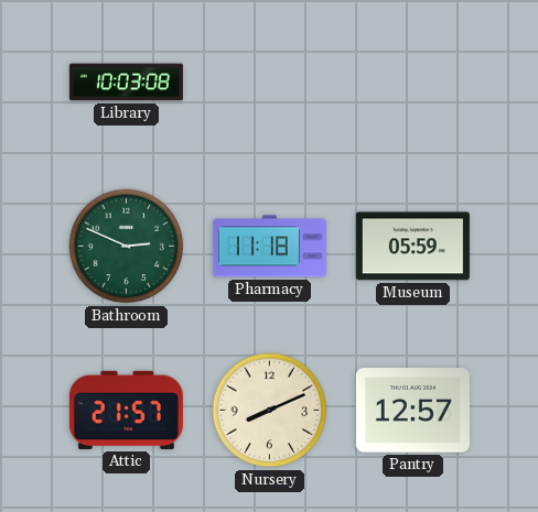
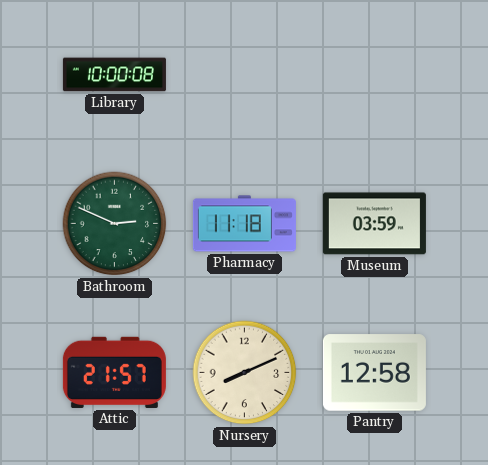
Library: 10:03 -> 10:00
Museum: 05:59 -> 03:59
Pantry: 12:57 -> 12:58
